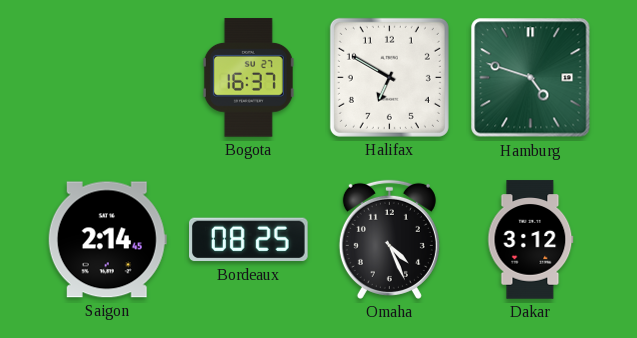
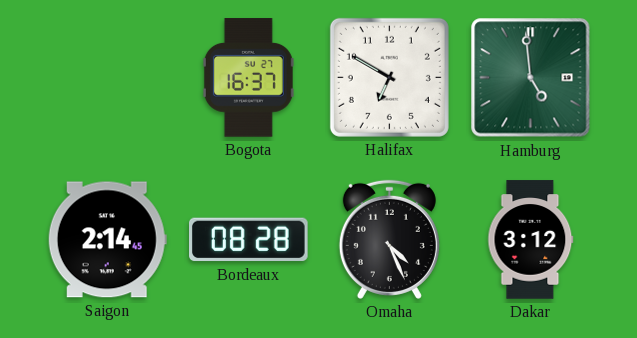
Hamburg: 4:48 -> 4:59
Bordeaux: 08:25 -> 08:28
